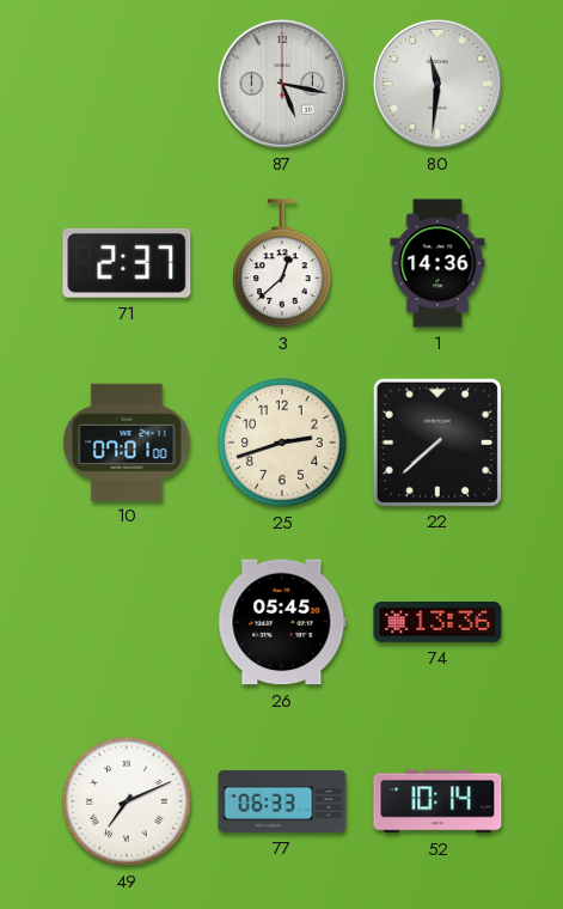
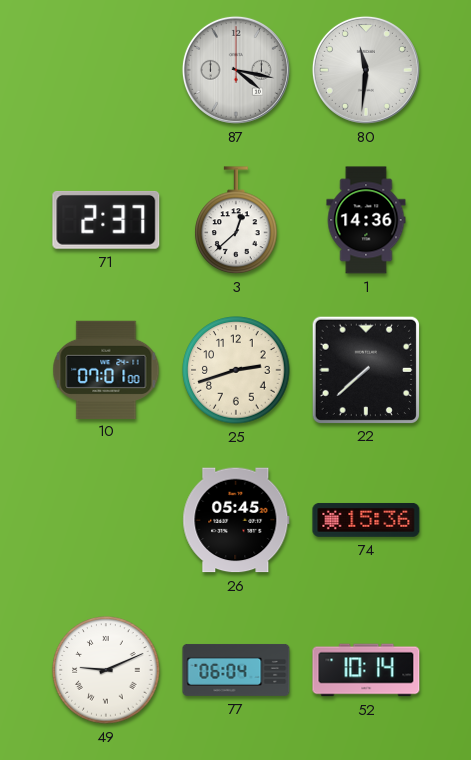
87: 5:17 -> 4:17
74: 13:36 -> 15:36
49: 7:11 -> 9:11
77: 06:33 -> 06:04
